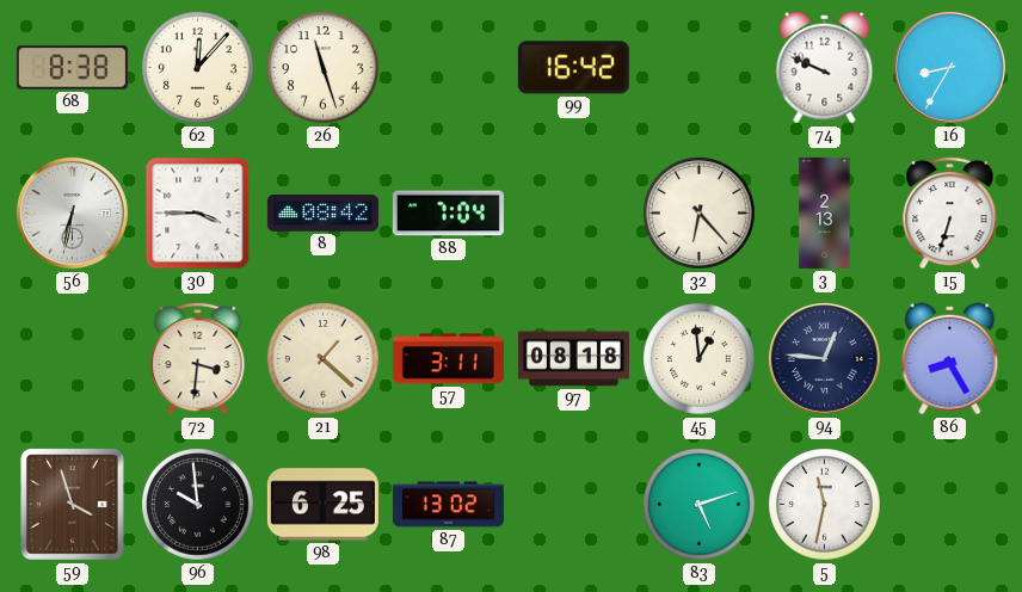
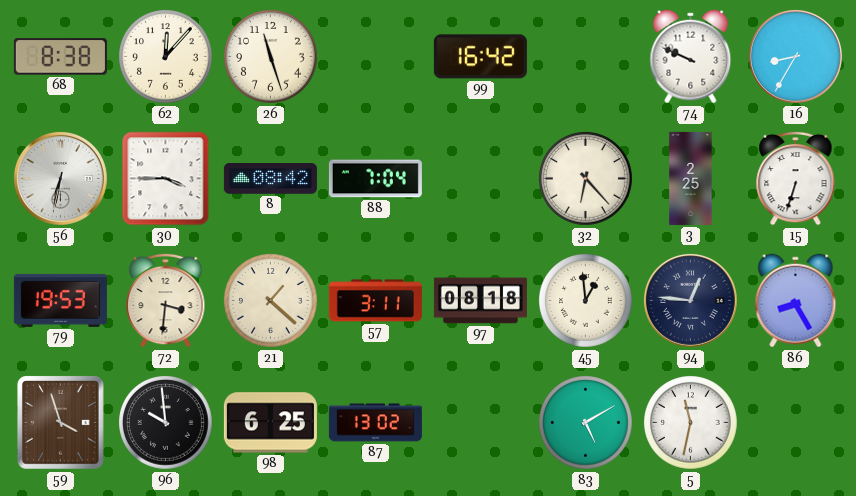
3: 2:13 -> 2:25
79: none -> 19:53
83: 5:12 -> 5:10
